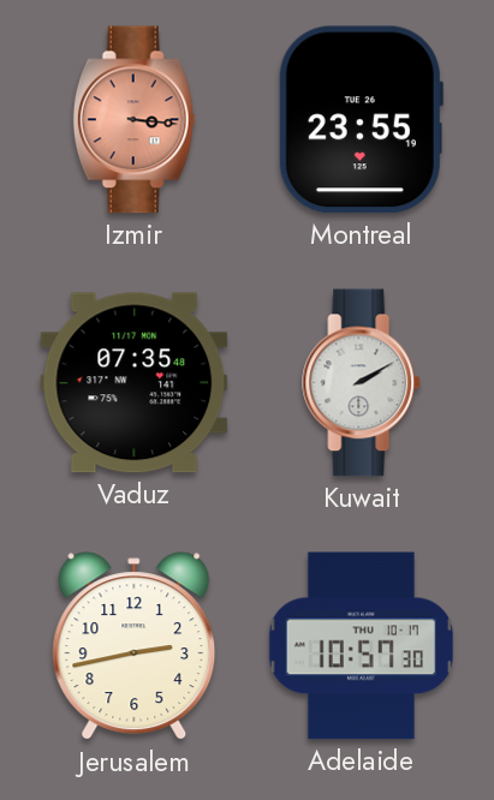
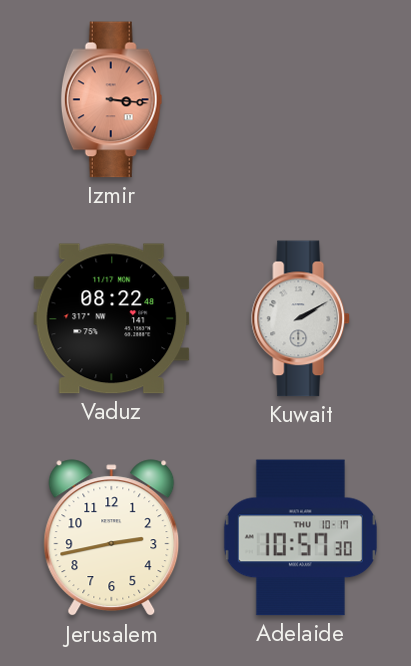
Montreal: 23:55 -> none
Vaduz: 07:35 -> 08:22
